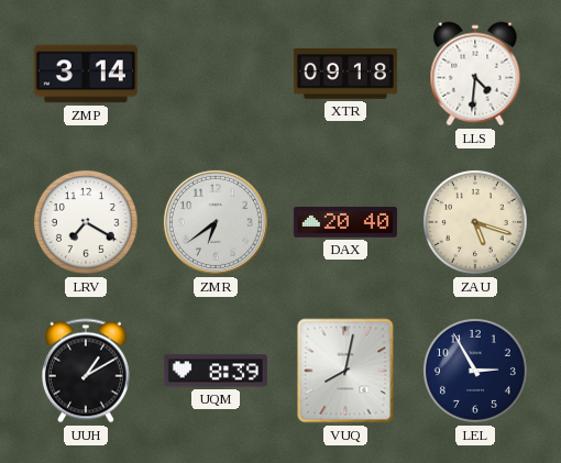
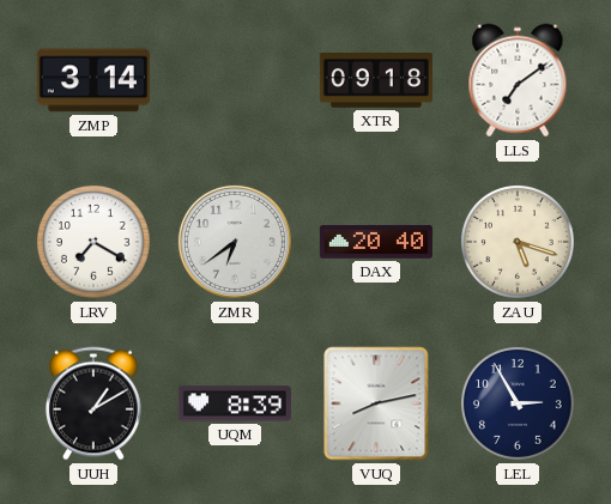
LLS: 4:31 -> 7:09
VUQ: 8:02 -> 8:13
